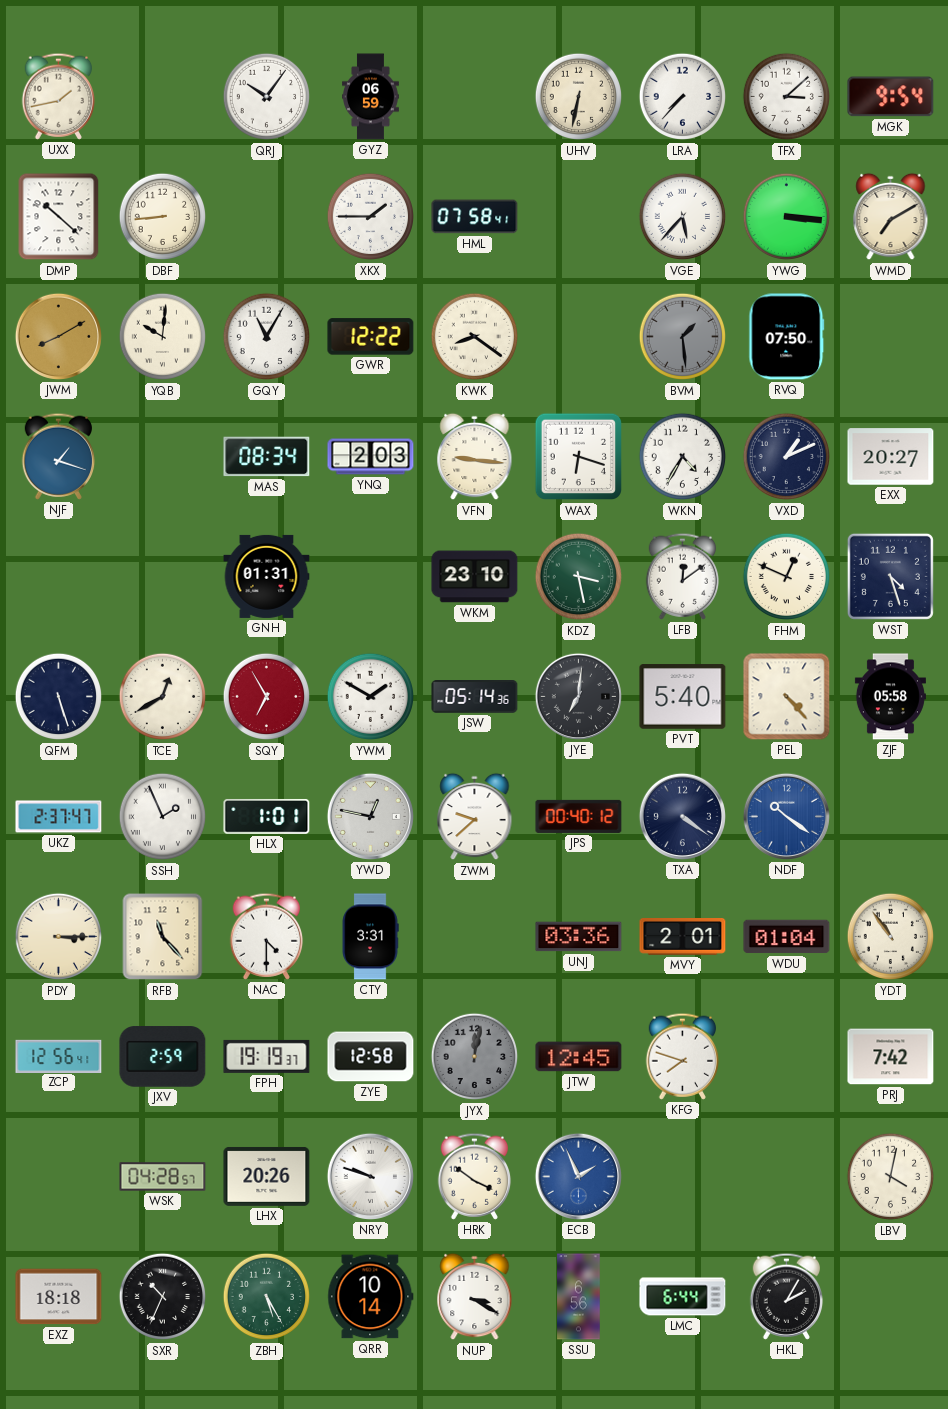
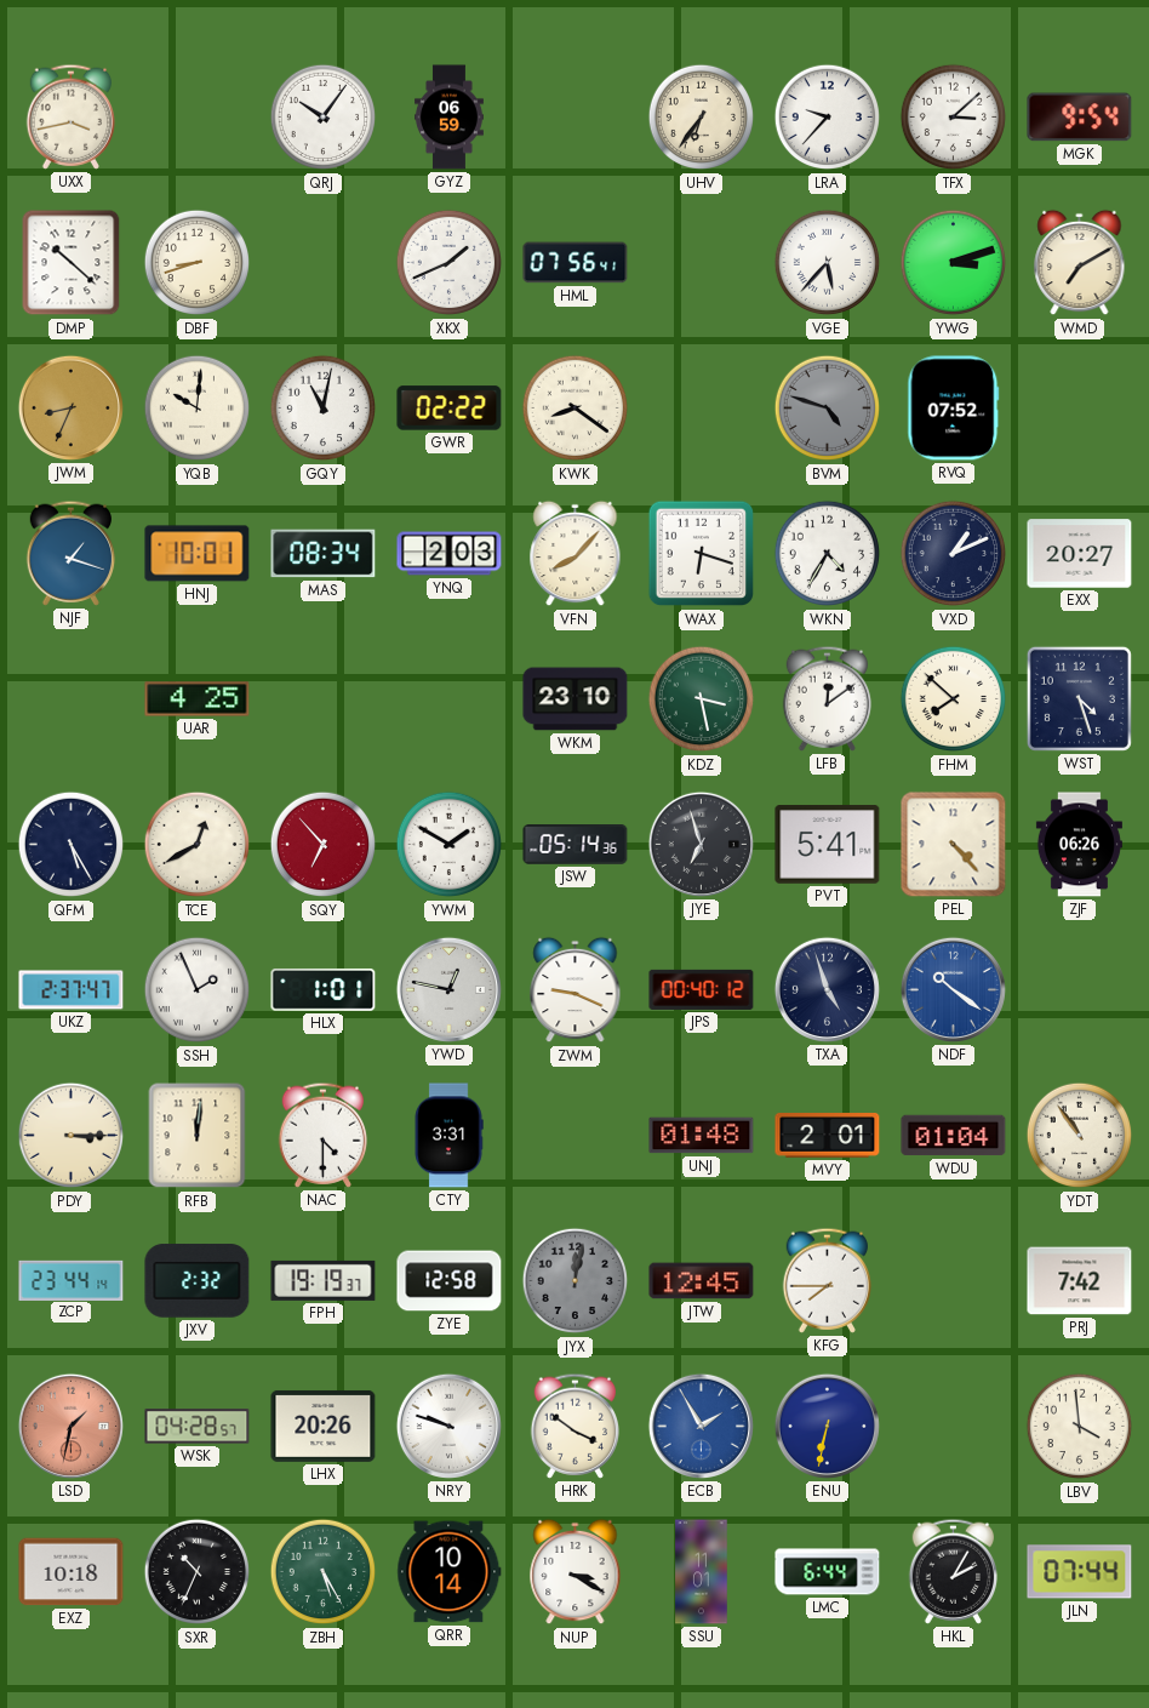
UXX: 1:43 -> 3:43
UHV: 6:32 -> 6:36
LRA: 7:37 -> 9:37
DBF: 8:44 -> 8:42
XKX: 1:45 -> 1:41
HML: 07:58 -> 07:56
YWG: 3:16 -> 3:12
JWM: 8:10 -> 8:34
GQY: 11:05 -> 11:02
GWR: 12:22 -> 02:22
BVM: 1:29 -> 4:48
RVQ: 07:50 -> 07:52
HNJ: none -> 10:01
VFN: 9:16 -> 8:07
UAR: none -> 4:25
GNH: 01:31 -> none
FHM: 12:49 -> 7:52
QFM: 5:27 -> 5:25
SQY: 6:55 -> 6:53
JYE: 7:01 -> 6:57
PVT: 5:40 -> 5:41
ZJF: 05:58 -> 06:26
ZWM: 9:38 -> 9:19
TXA: 4:21 -> 4:57
RFB: 11:23 -> 12:01
UNJ: 03:36 -> 01:48
ZCP: 12:56 -> 23:44
JXV: 2:59 -> 2:32
KFG: 7:48 -> 7:45
LSD: none -> 1:32
ECB: 1:56 -> 1:55
ENU: none -> 6:32
LBV: 4:02 -> 3:59
EXZ: 18:18 -> 10:18
SSU: 6:56 -> 11:01
JLN: none -> 07:44
